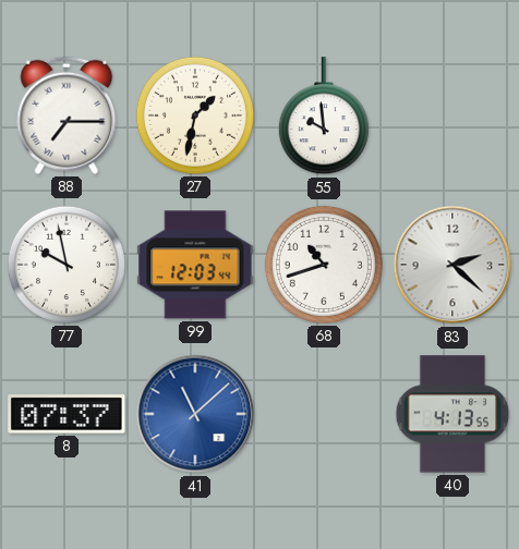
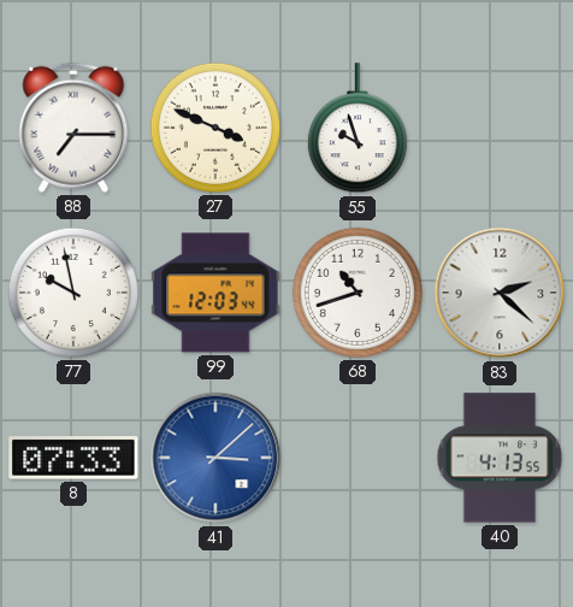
27: 1:32 -> 3:49
55: 9:59 -> 9:57
8: 07:37 -> 07:33
41: 11:08 -> 3:08
